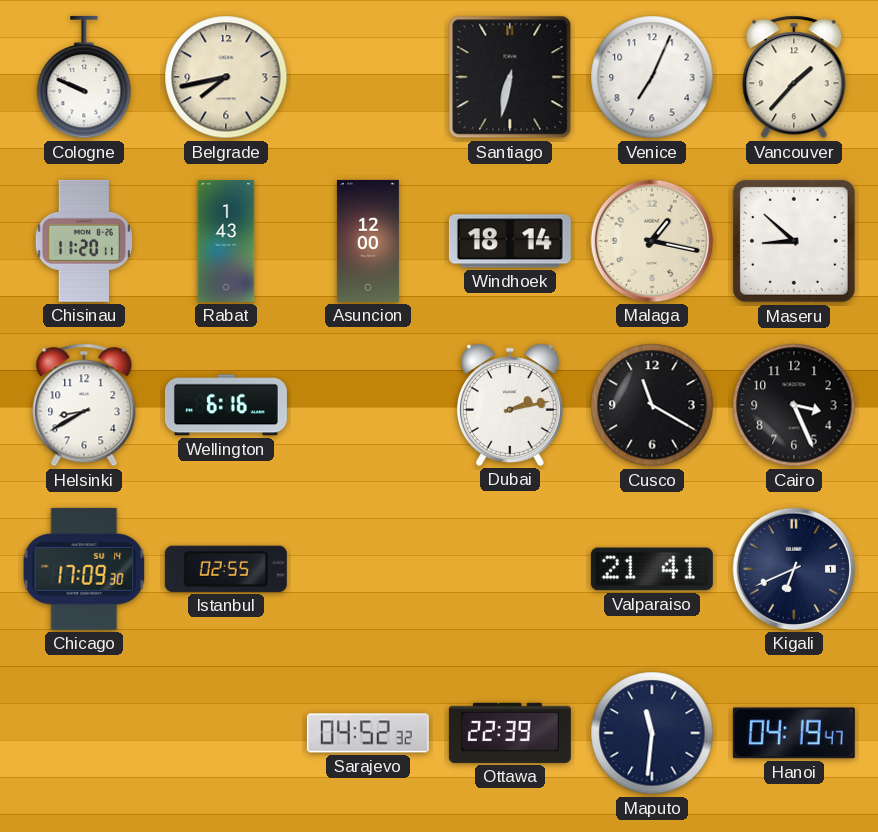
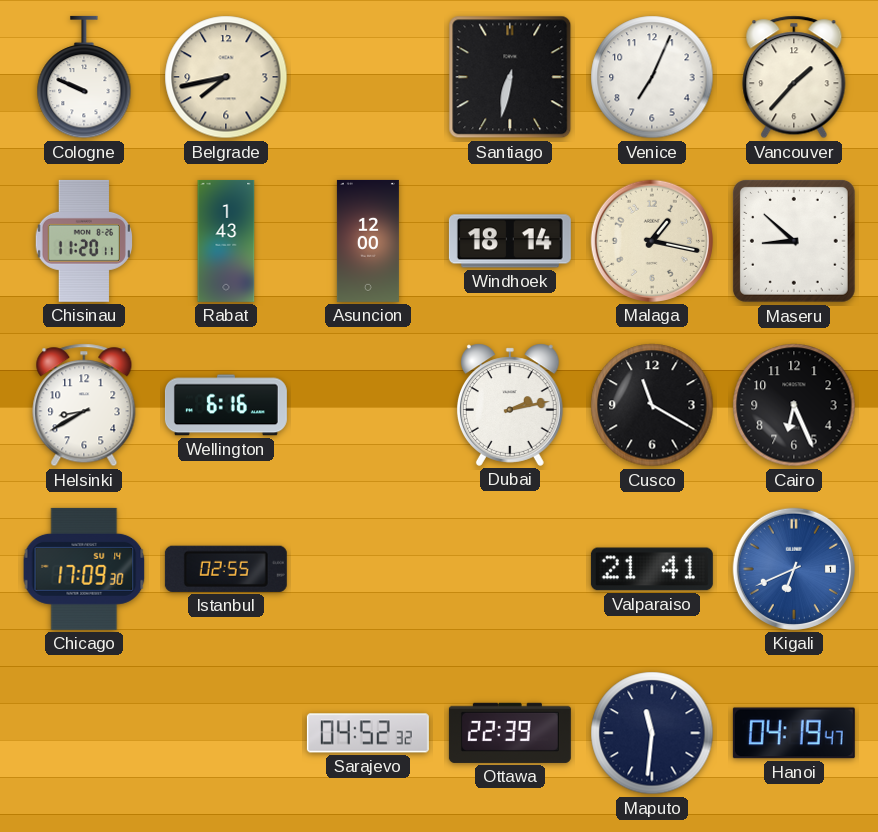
Cairo: 3:26 -> 6:26
Kigali dial: navy -> blue
